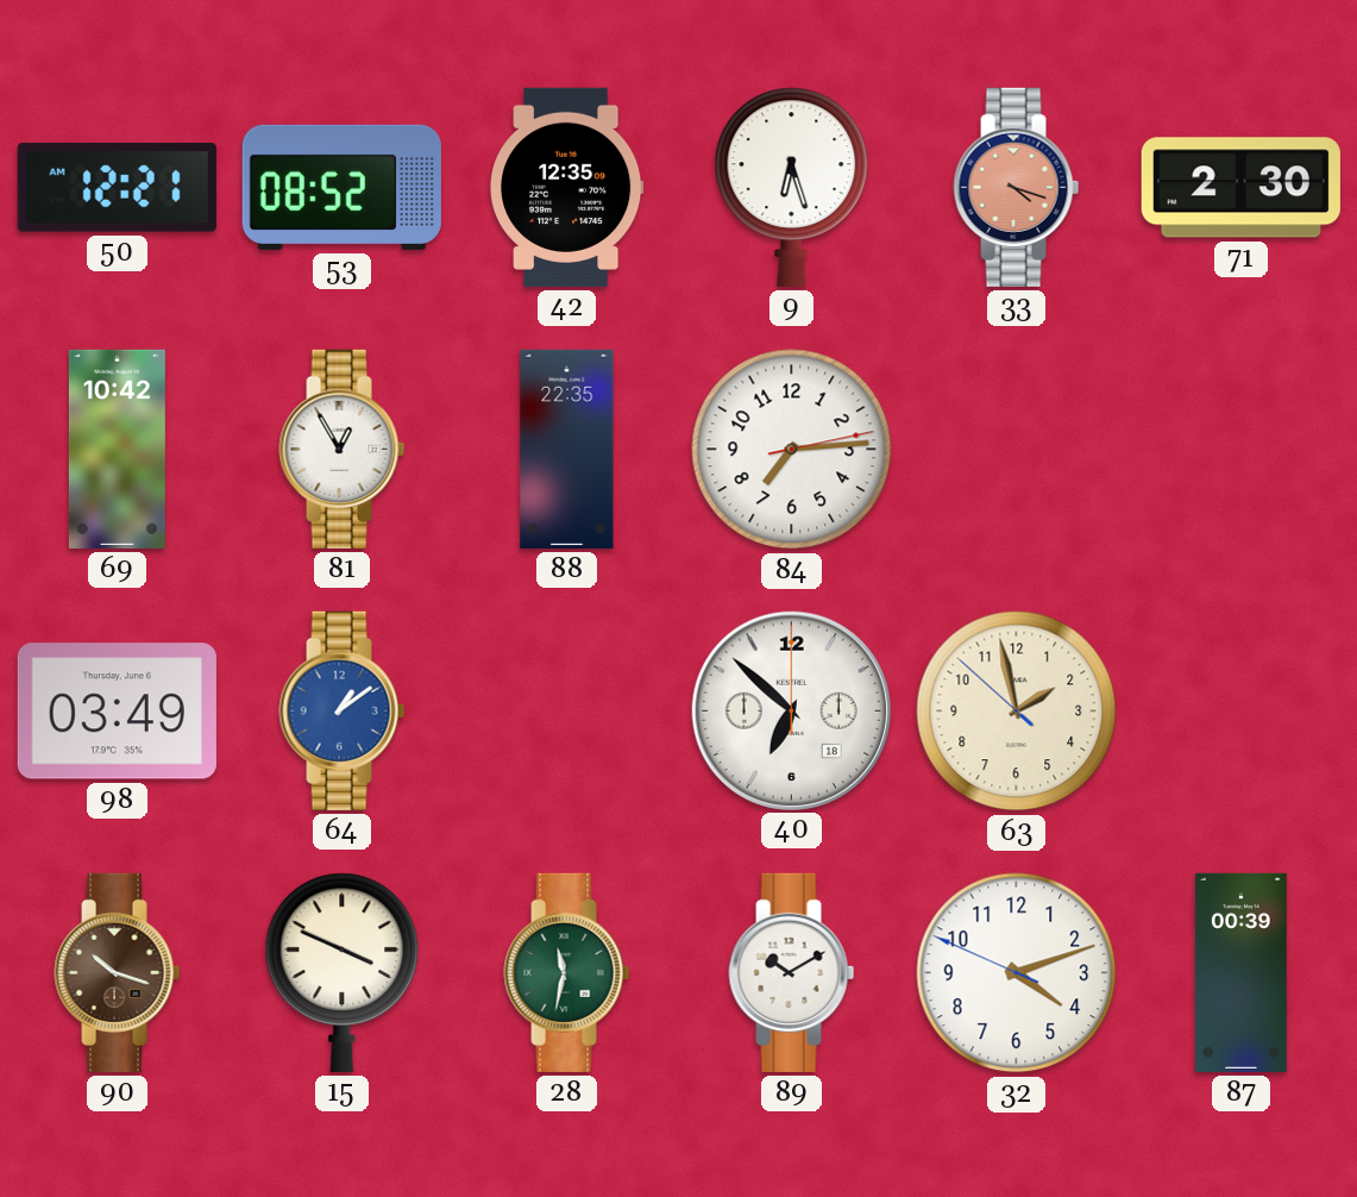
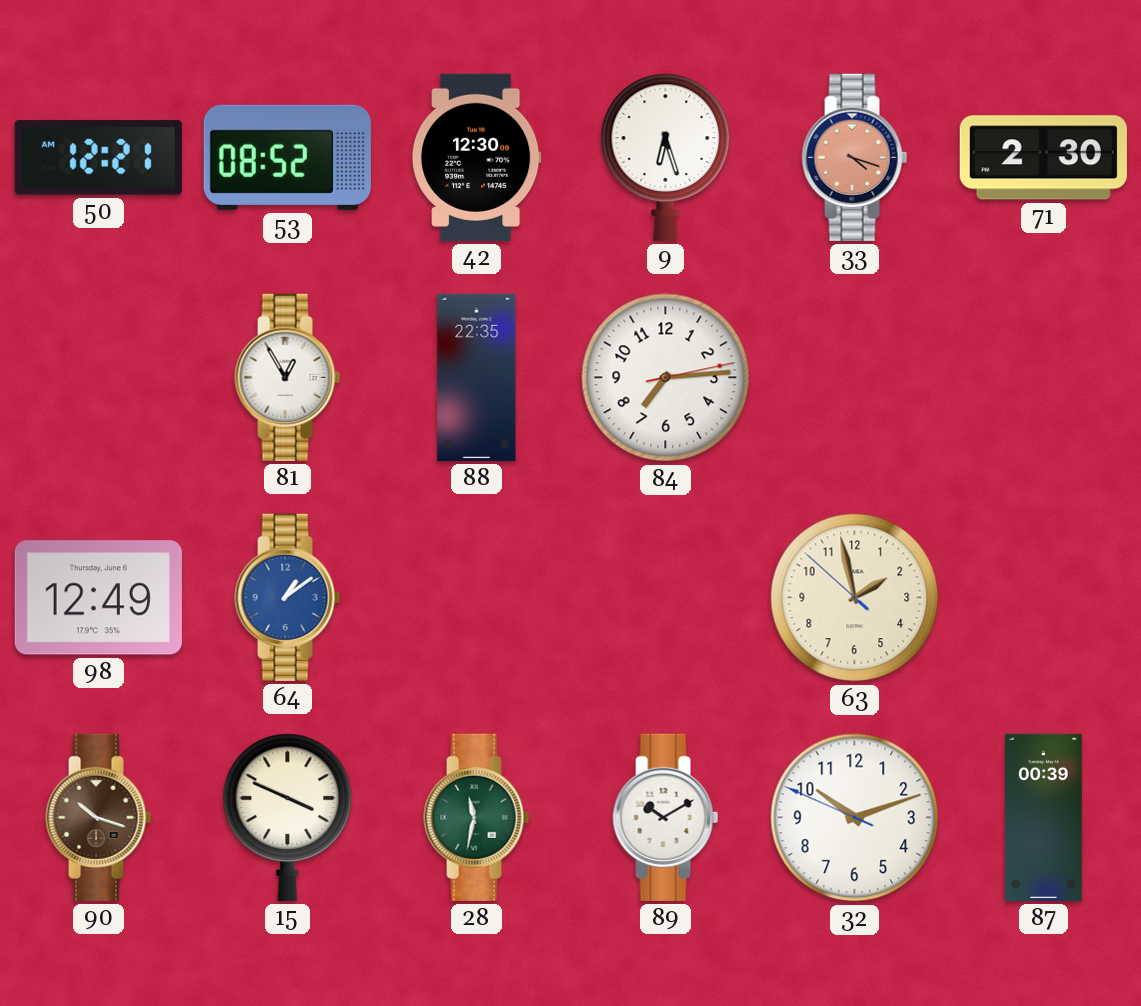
42: 12:35 -> 12:30
69: 10:42 -> none
98: 03:49 -> 12:49
40: 6:52 -> none
32: 4:11 -> 10:11
